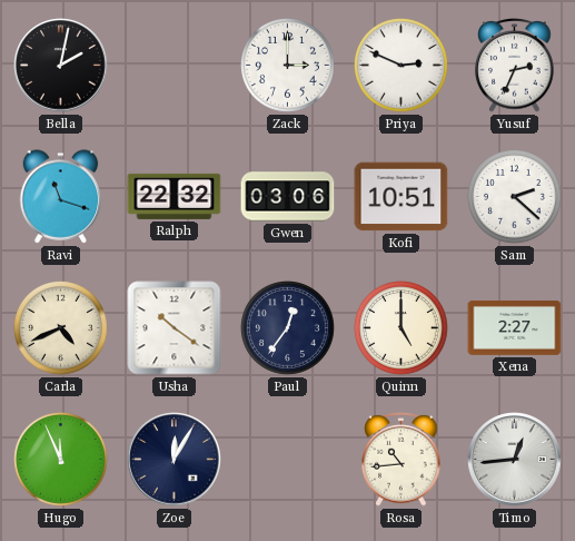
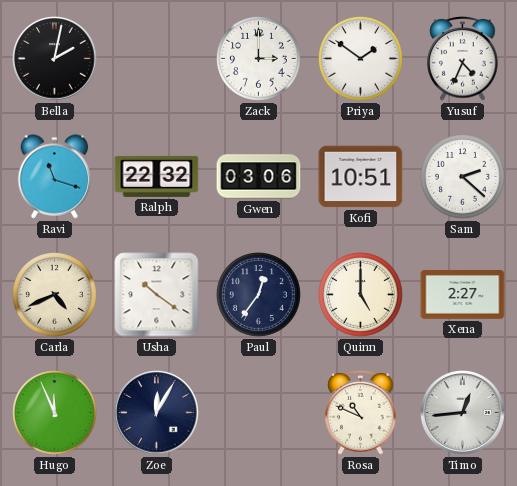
Priya: 2:49 -> 1:51
Yusuf: 2:34 -> 4:34
Rosa: 10:44 -> 10:49
